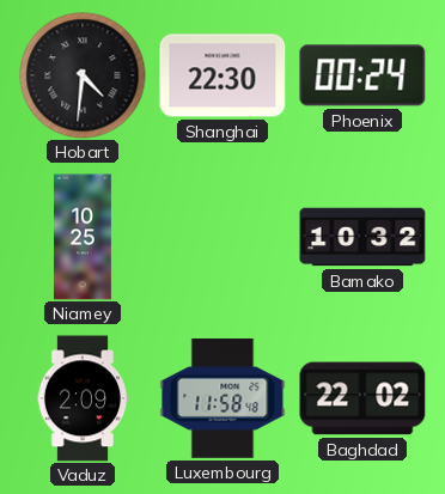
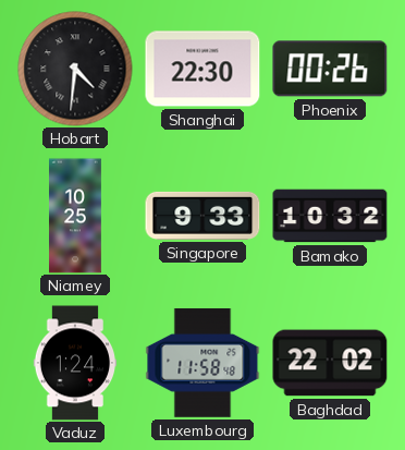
Phoenix: 00:24 -> 00:26
Singapore: none -> 9:33
Vaduz: 2:09 -> 1:24
